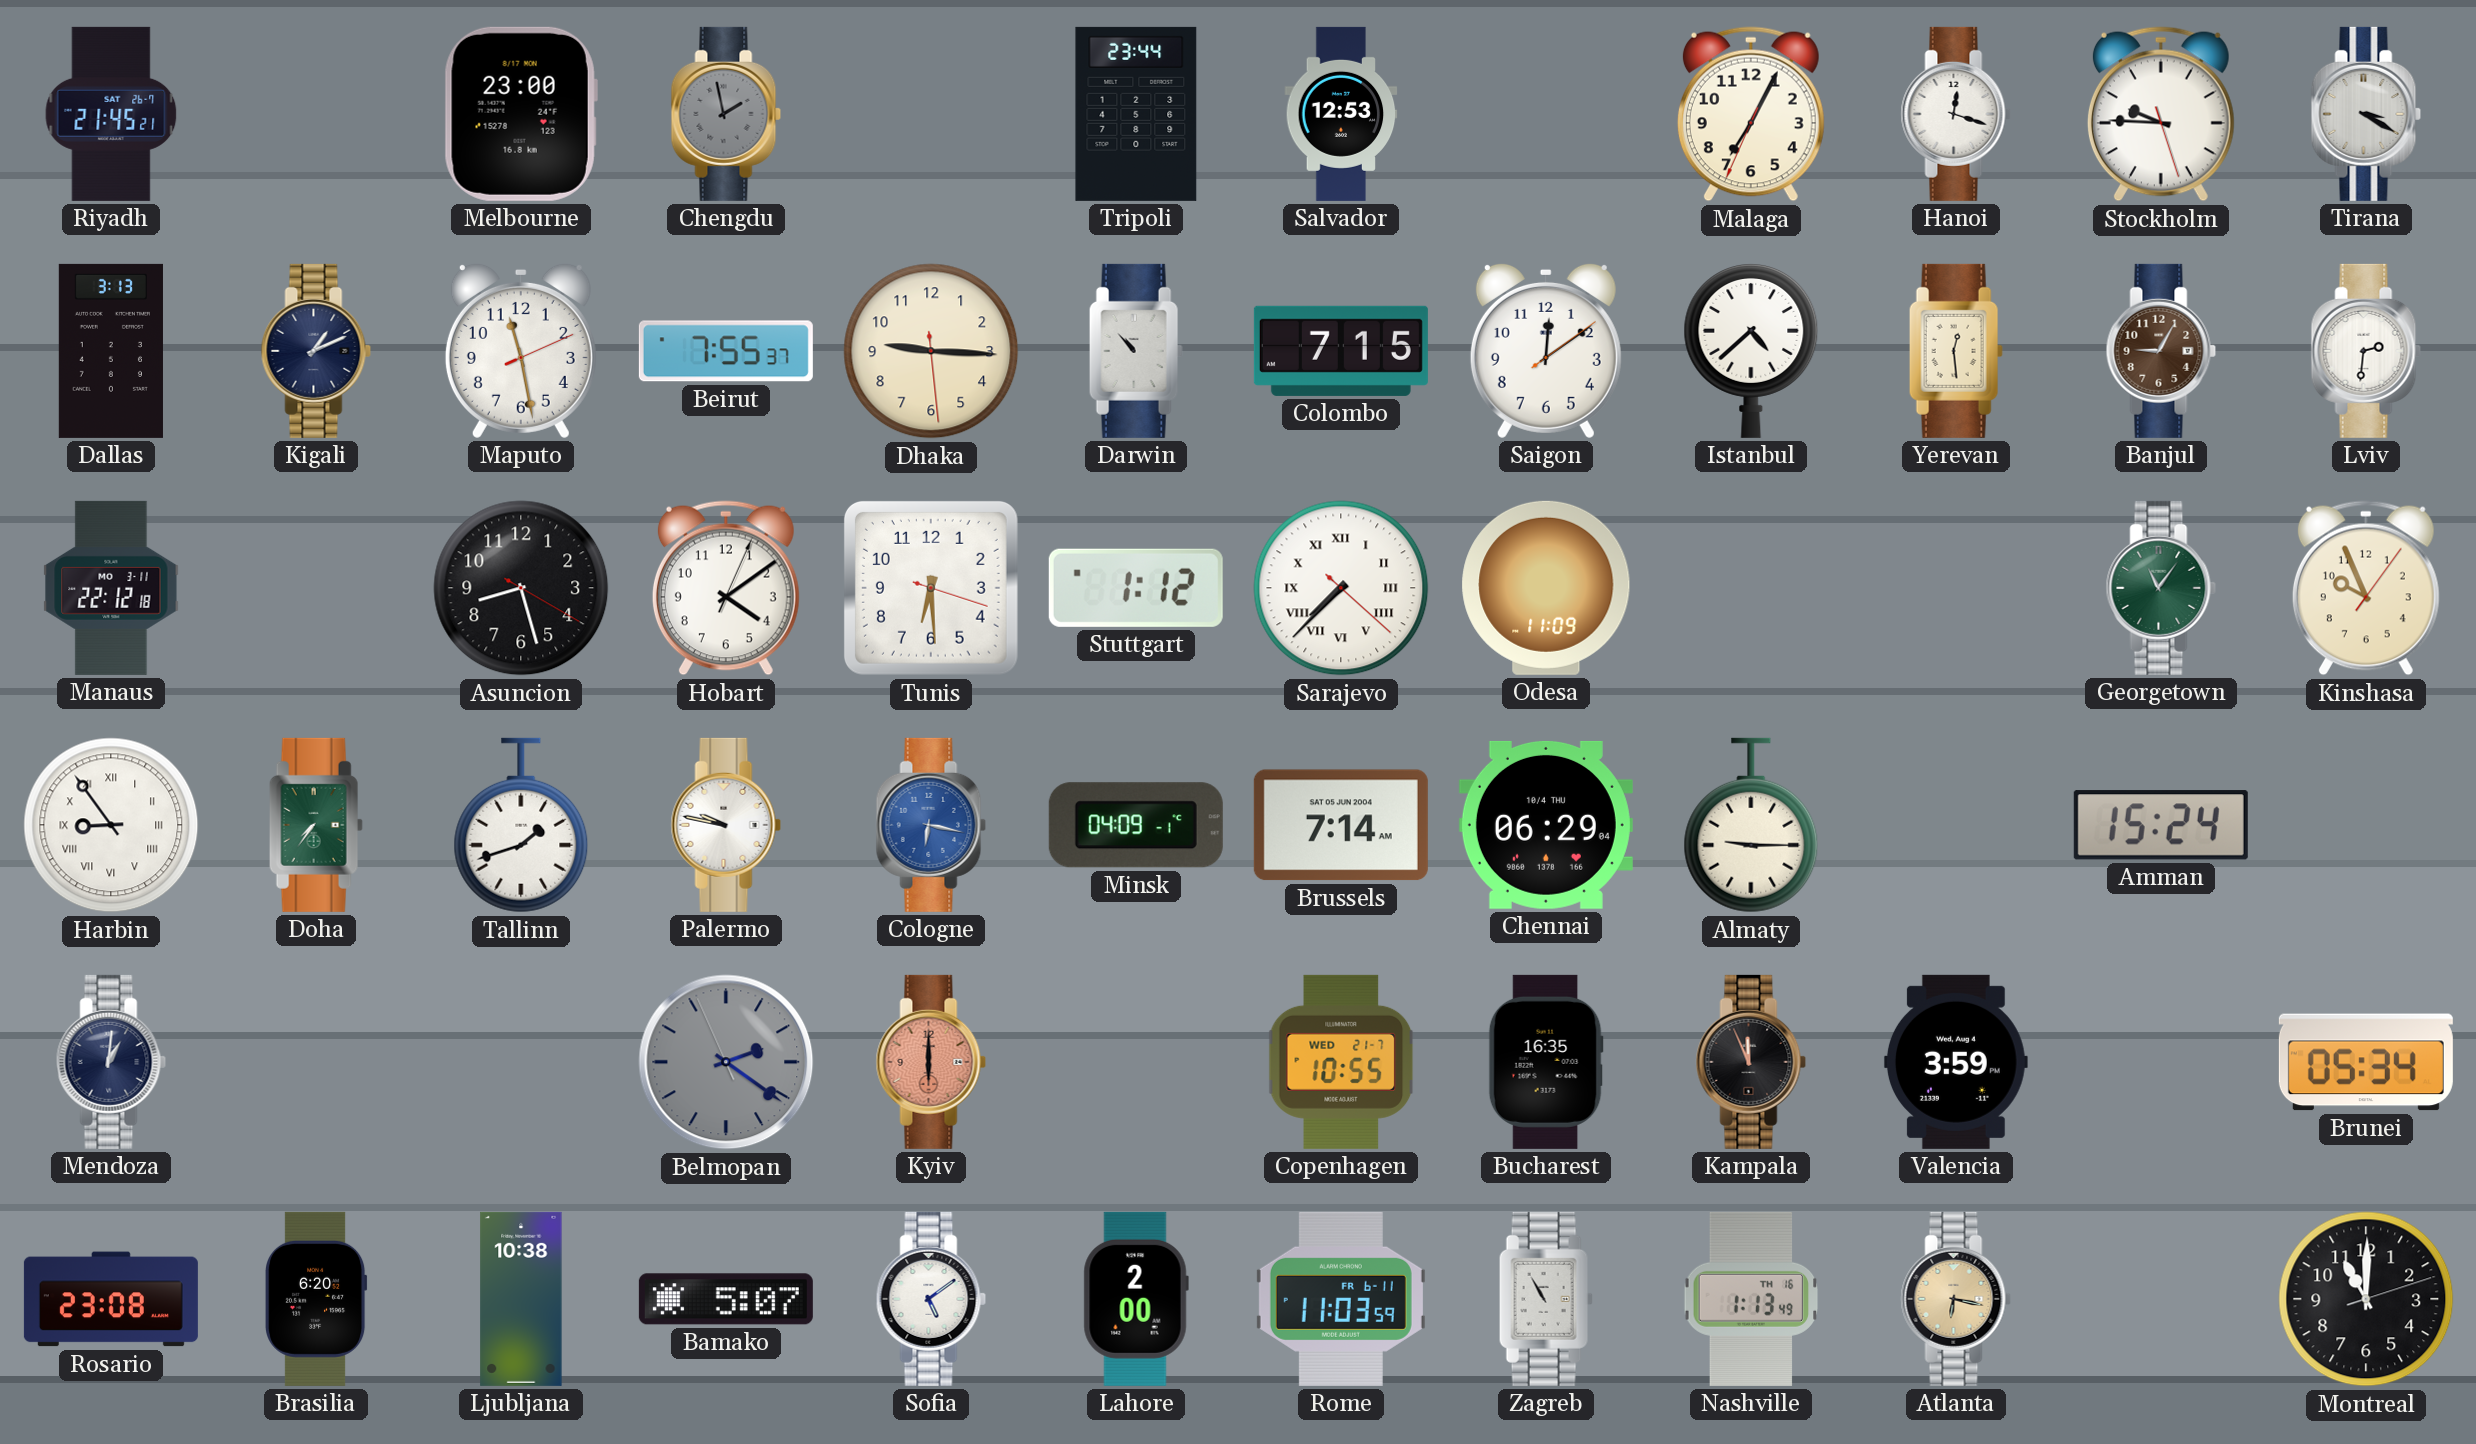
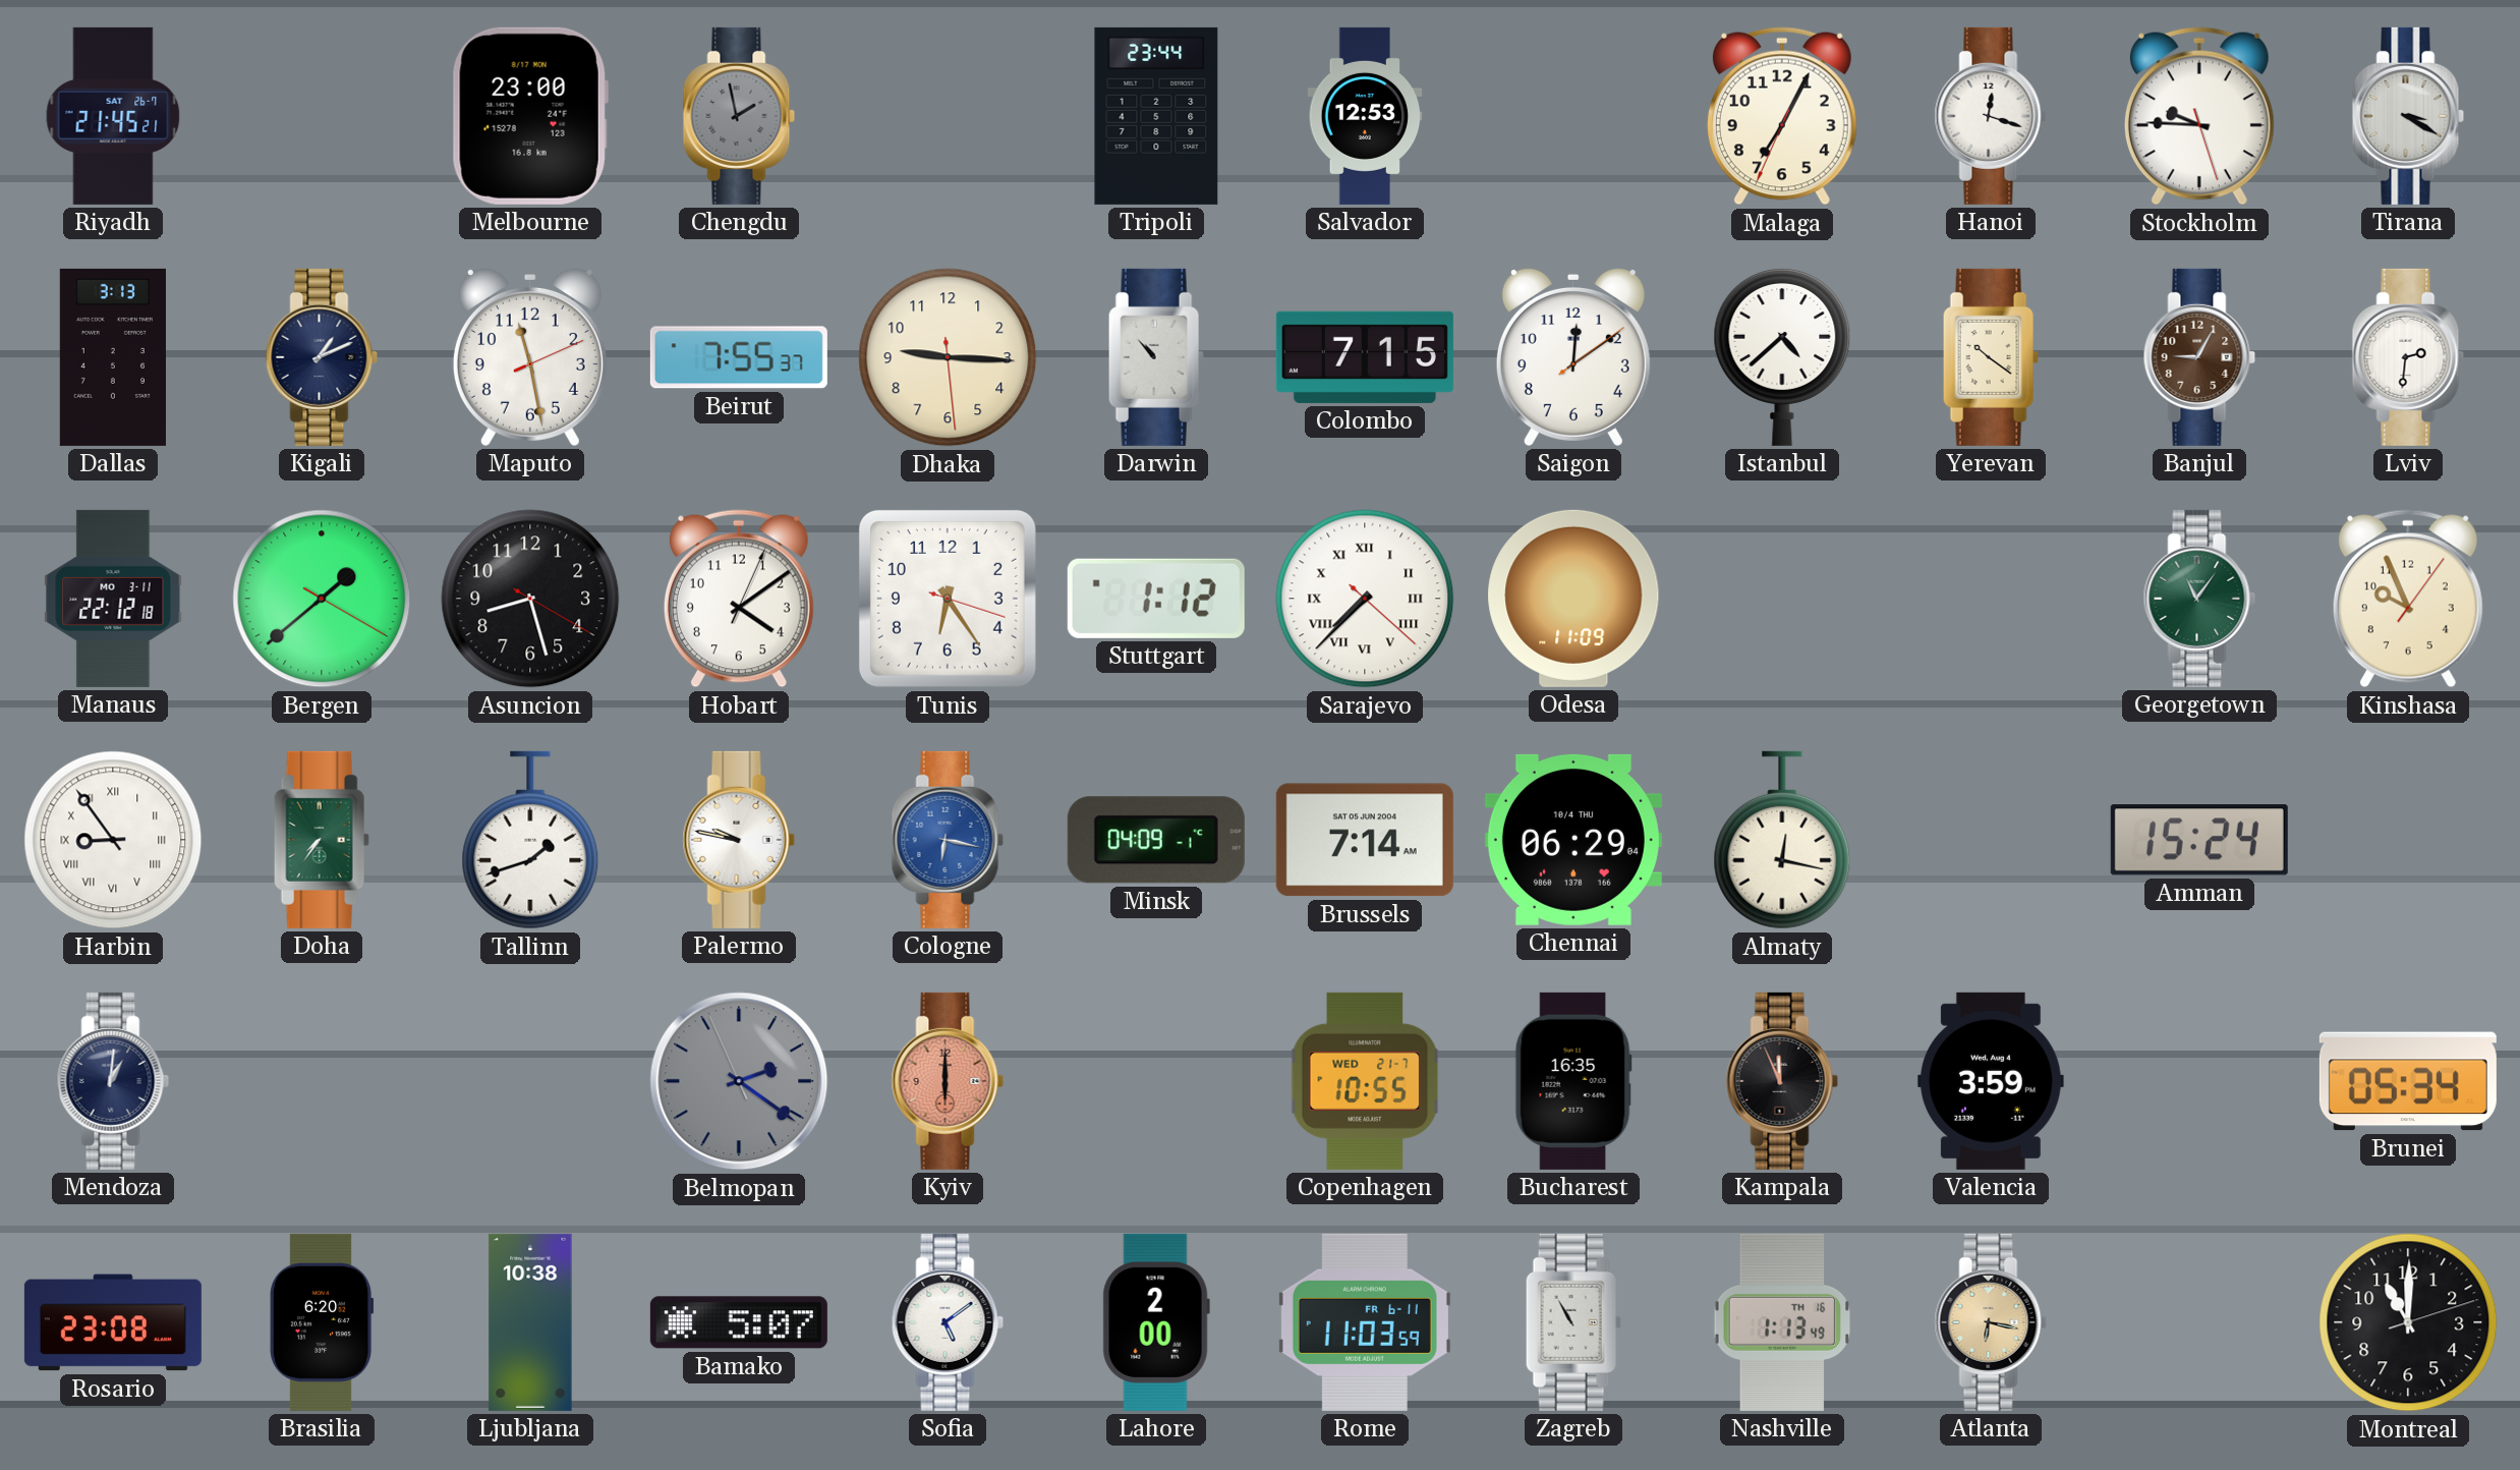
Yerevan: 12:29 -> 10:21
Bergen: none -> 1:38
Tunis: 6:29 -> 6:24
Almaty: 9:15 -> 12:17
